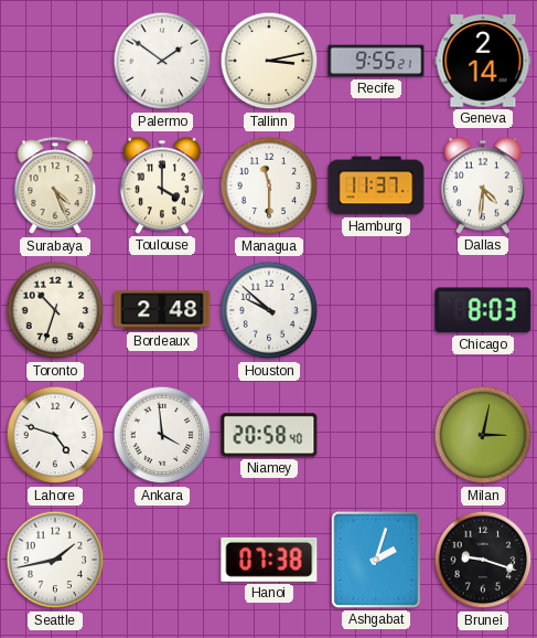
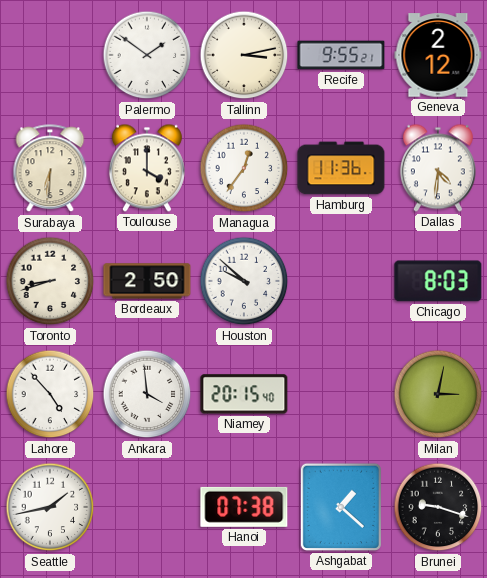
Geneva: 2:14 -> 2:12
Surabaya: 4:26 -> 6:31
Managua: 11:30 -> 12:36
Hamburg: 11:37 -> 11:36
Toronto: 10:33 -> 8:42
Bordeaux: 2:48 -> 2:50
Lahore: 4:48 -> 4:53
Niamey: 20:58 -> 20:15
Ashgabat: 2:03 -> 1:22
